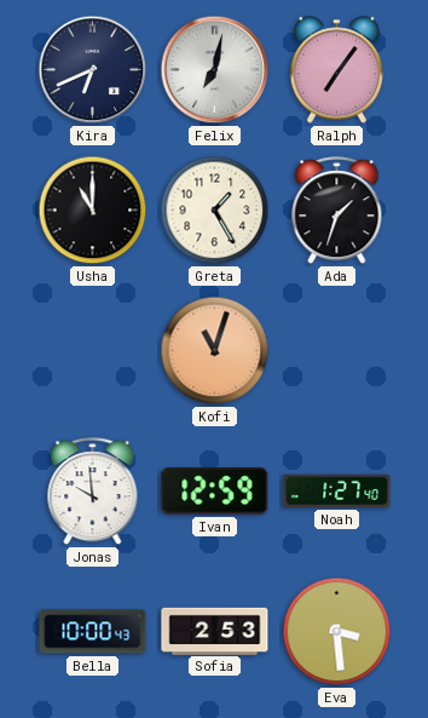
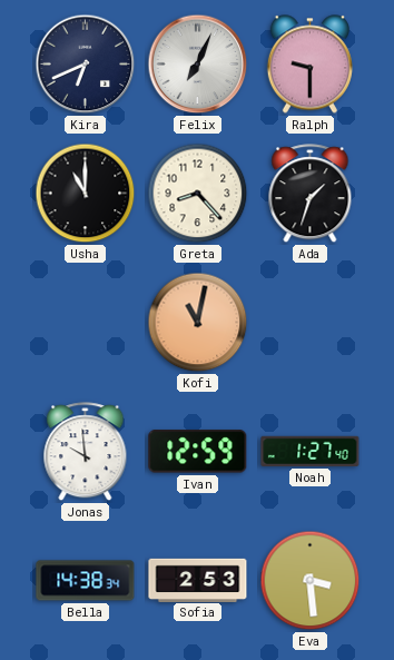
Felix: 7:02 -> 7:04
Ralph: 7:06 -> 9:30
Greta: 1:25 -> 8:23
Kofi: 11:03 -> 11:02
Bella: 10:00 -> 14:38
